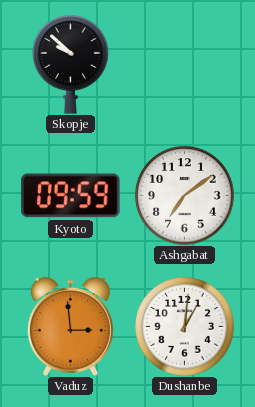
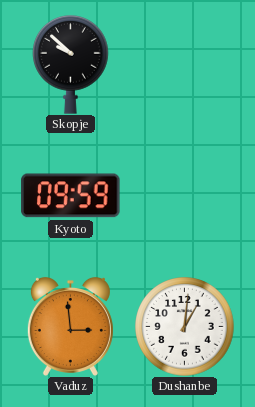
Ashgabat: 7:09 -> none
